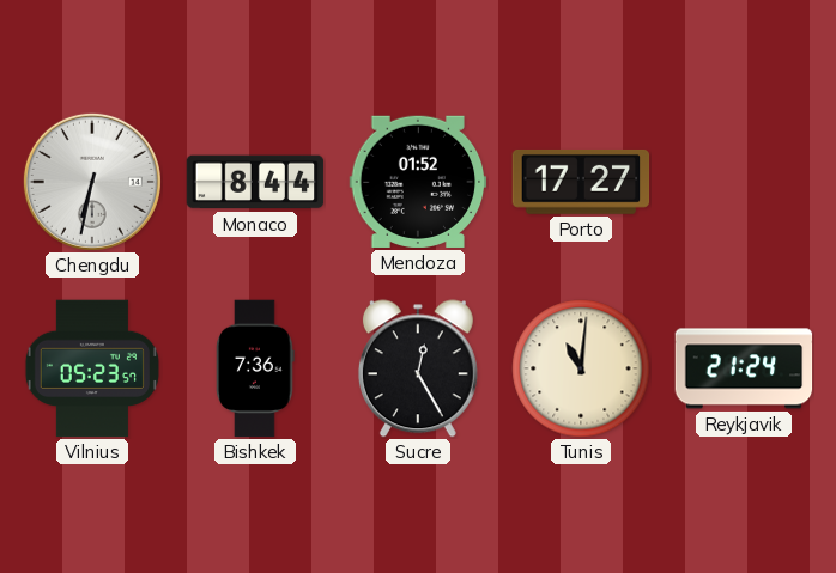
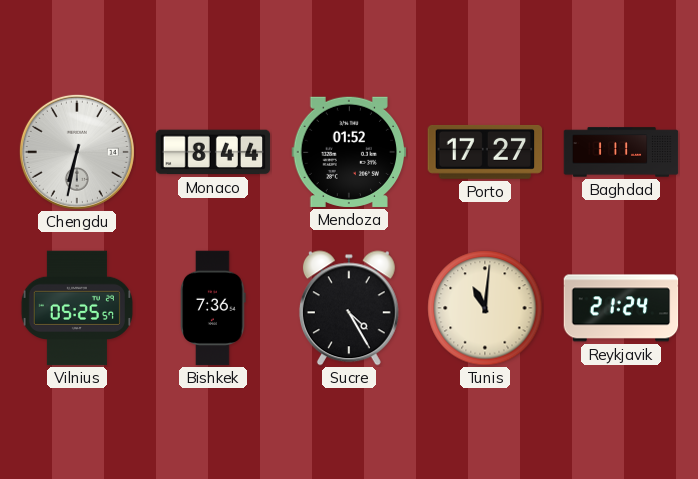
Baghdad: none -> 1:11
Vilnius: 05:23 -> 05:25
Sucre: 12:25 -> 4:25
